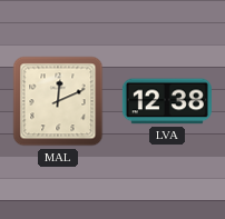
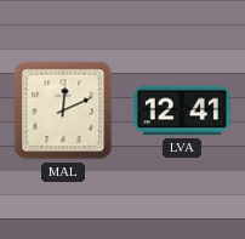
LVA: 12:38 -> 12:41
